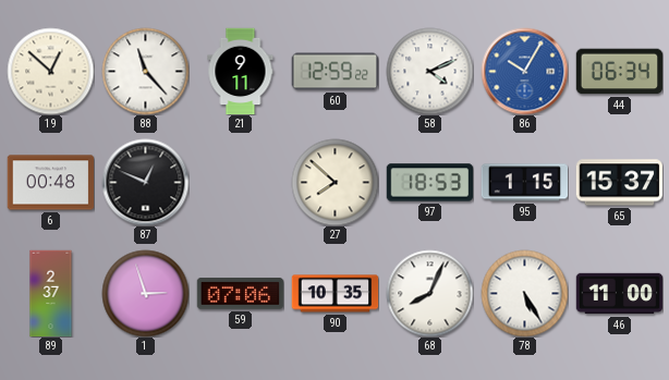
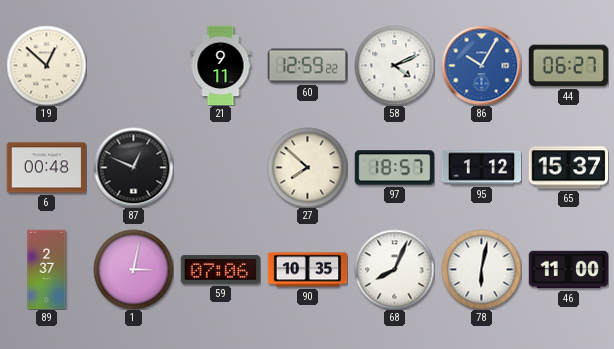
88: 11:23 -> none
44: 06:34 -> 06:27
97: 18:53 -> 18:57
95: 1:15 -> 1:12
1: 2:57 -> 3:02
78: 5:25 -> 6:02
